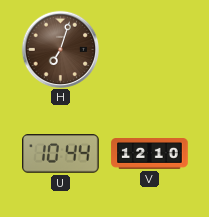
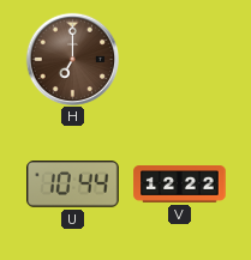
H: 7:03 -> 7:00
V: 12:10 -> 12:22
